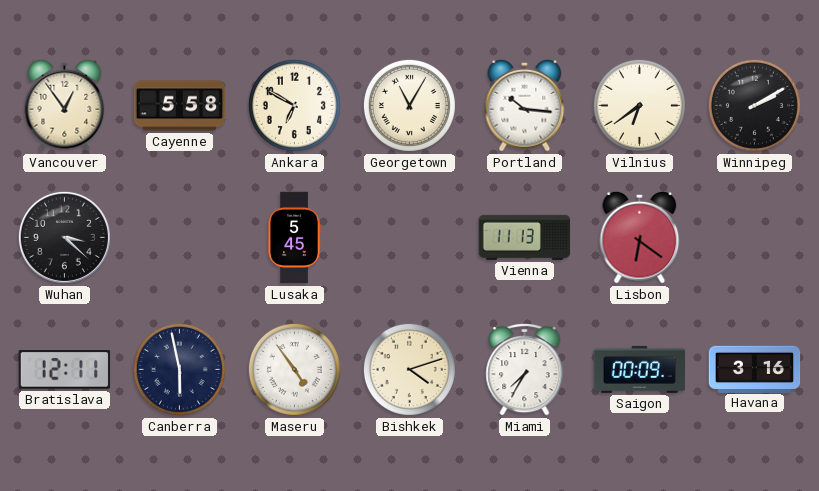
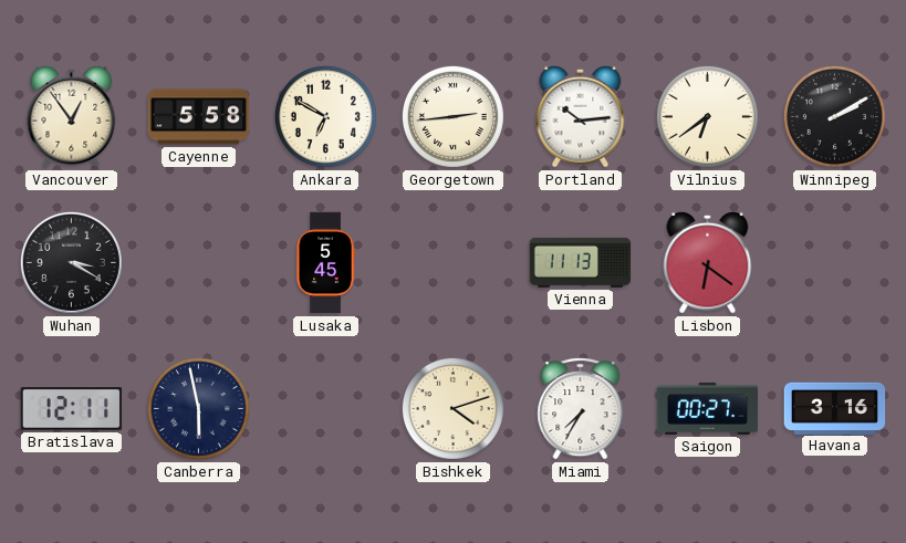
Georgetown: 11:05 -> 2:44
Portland: 10:16 -> 10:14
Wuhan: 3:22 -> 3:20
Maseru: 4:54 -> none
Saigon: 00:09 -> 00:27
